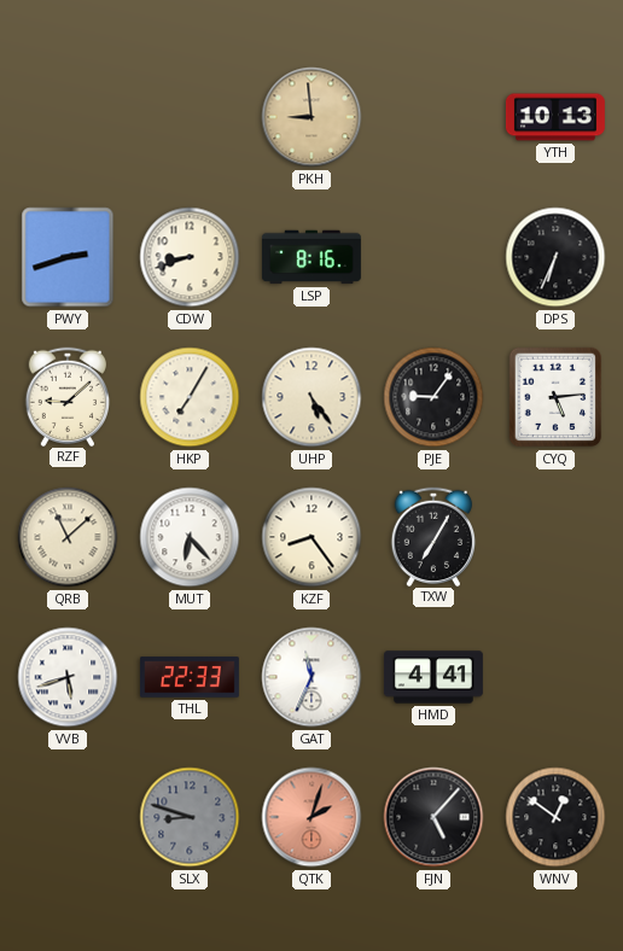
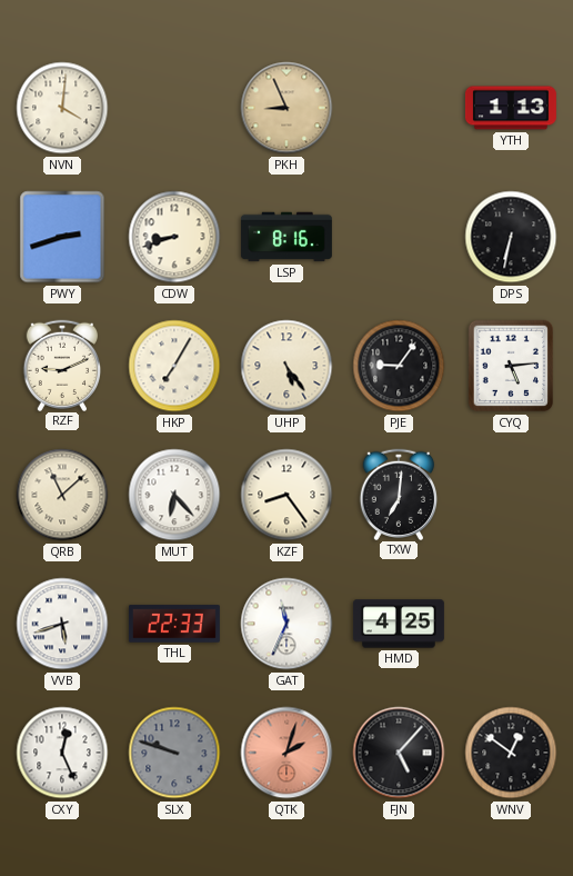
NVN: none -> 4:01
PKH: 8:59 -> 8:56
YTH: 10:13 -> 1:13
DPS: 6:34 -> 6:32
RZF: 9:08 -> 9:11
TXW: 7:05 -> 7:01
HMD: 4:41 -> 4:25
CXY: none -> 12:26
SLX: 8:48 -> 9:48
